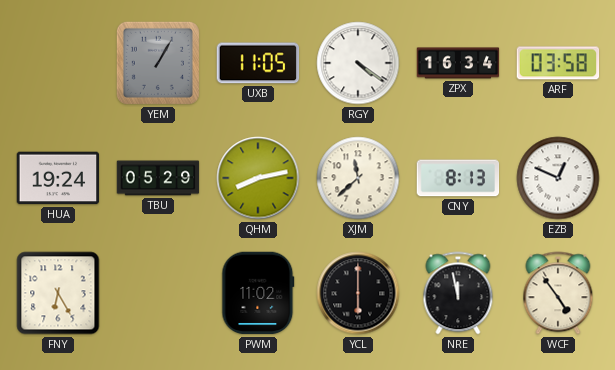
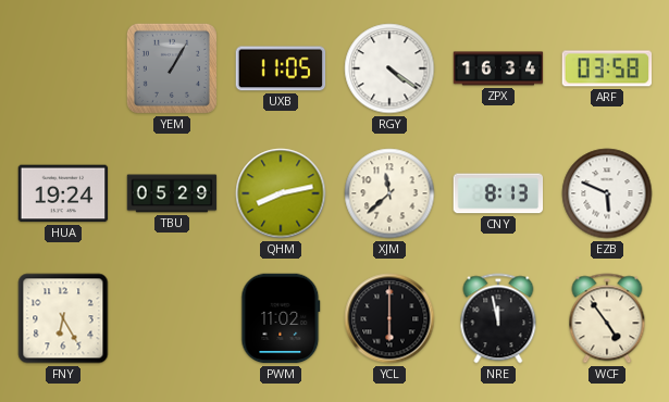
EZB: 12:49 -> 5:49
